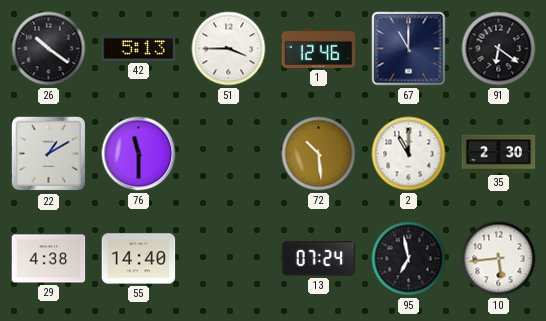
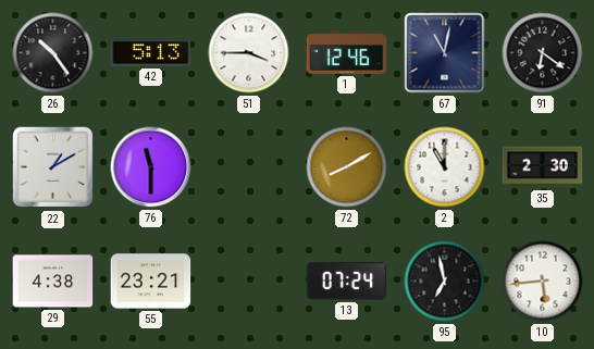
26: 10:21 -> 10:24
67: 11:00 -> 11:02
72: 10:29 -> 8:10
55: 14:40 -> 23:21
